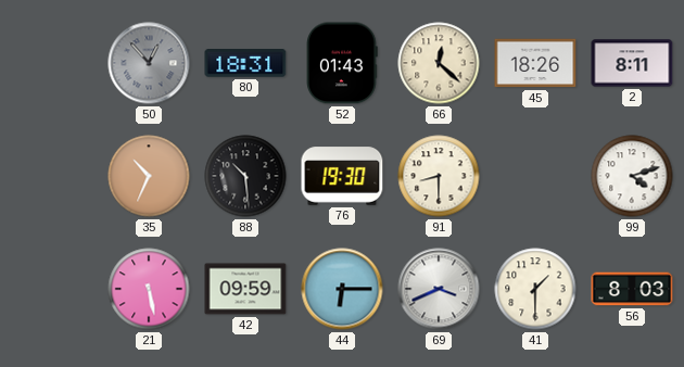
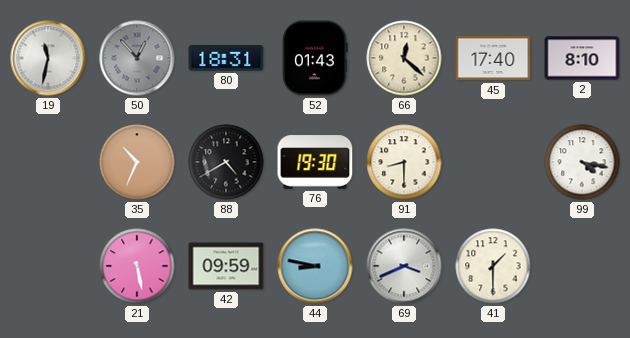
19: none -> 11:32
45: 18:26 -> 17:40
2: 8:11 -> 8:10
88: 10:29 -> 4:40
99: 4:12 -> 4:17
44: 6:15 -> 8:47
56: 8:03 -> none
